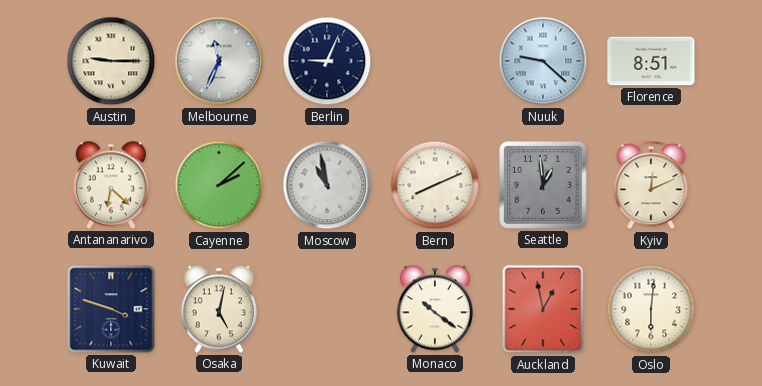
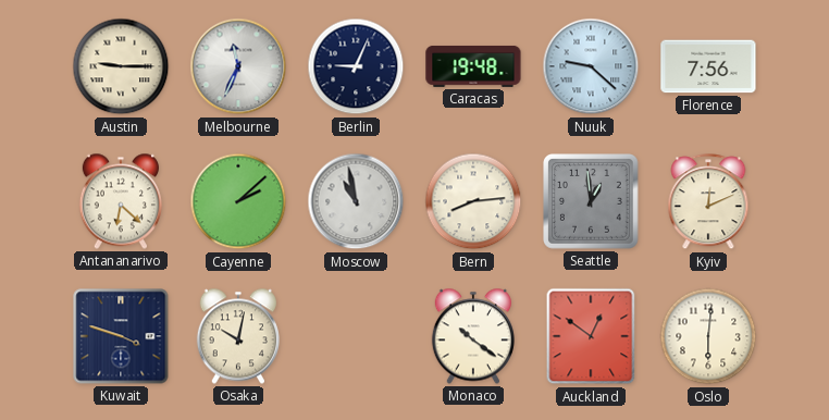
Caracas: none -> 19:48
Florence: 8:51 -> 7:56
Bern: 8:11 -> 8:14
Osaka: 5:02 -> 10:02
Auckland: 12:58 -> 12:51
